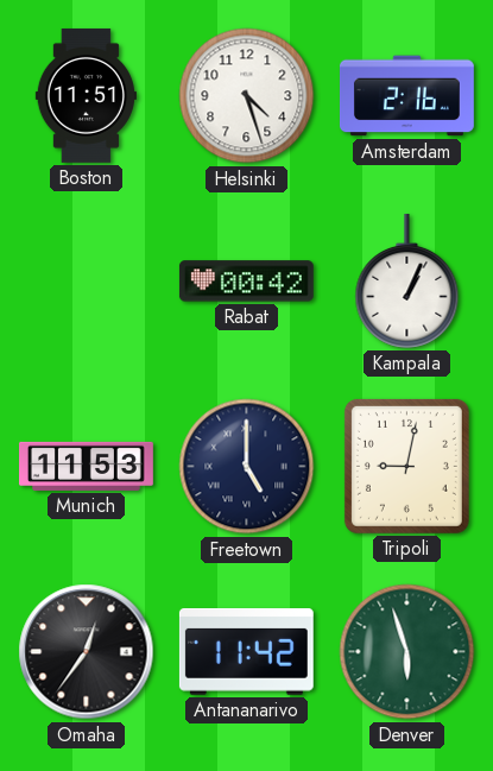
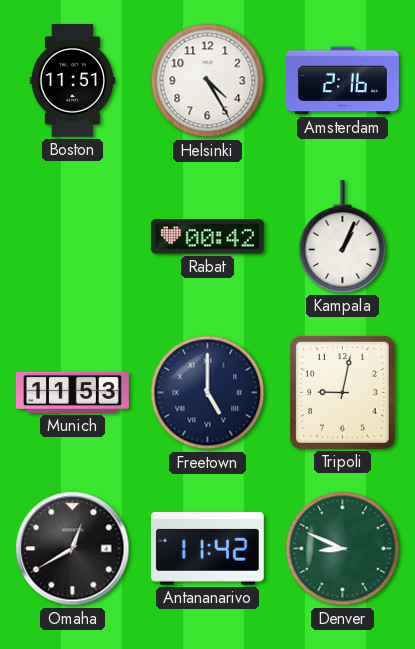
Helsinki: 4:27 -> 4:25
Omaha: 12:36 -> 12:40
Denver: 5:57 -> 8:49
